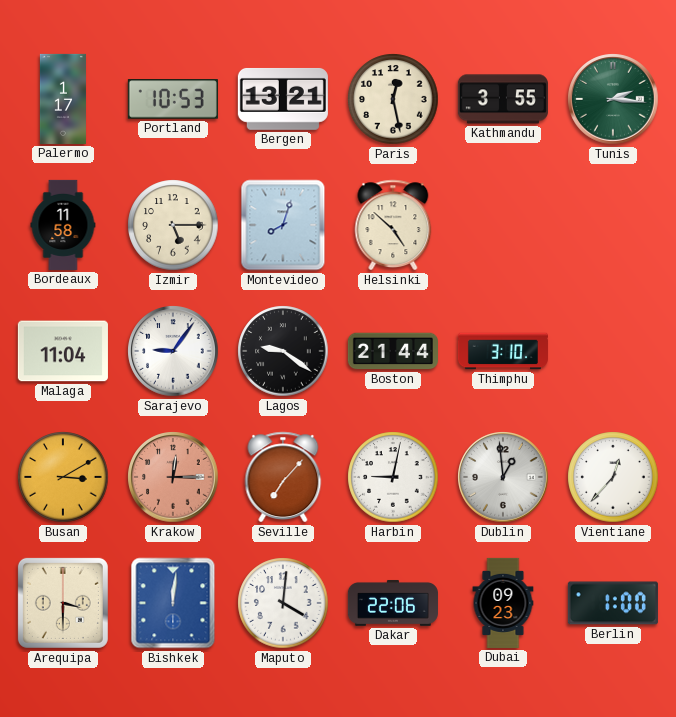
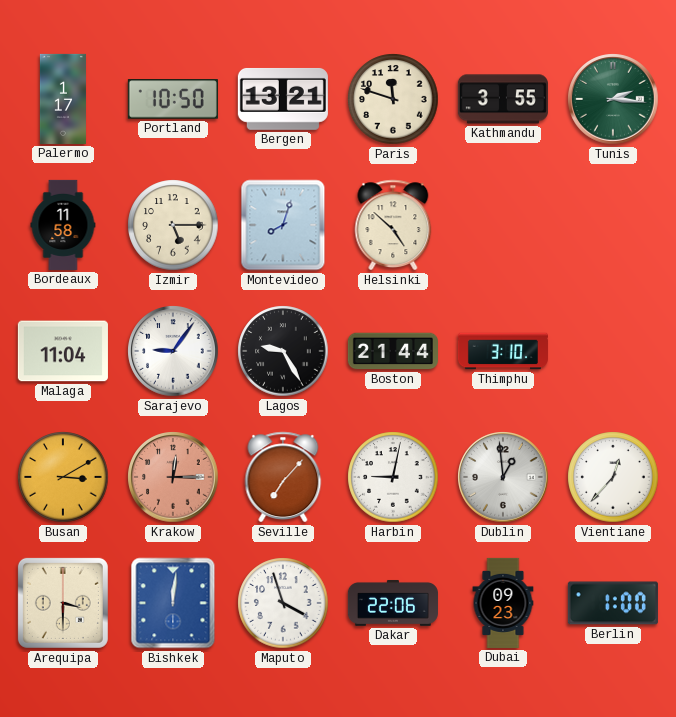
Portland: 10:53 -> 10:50
Paris: 12:28 -> 11:48
Lagos: 9:21 -> 9:25
Maputo: 4:01 -> 3:57
